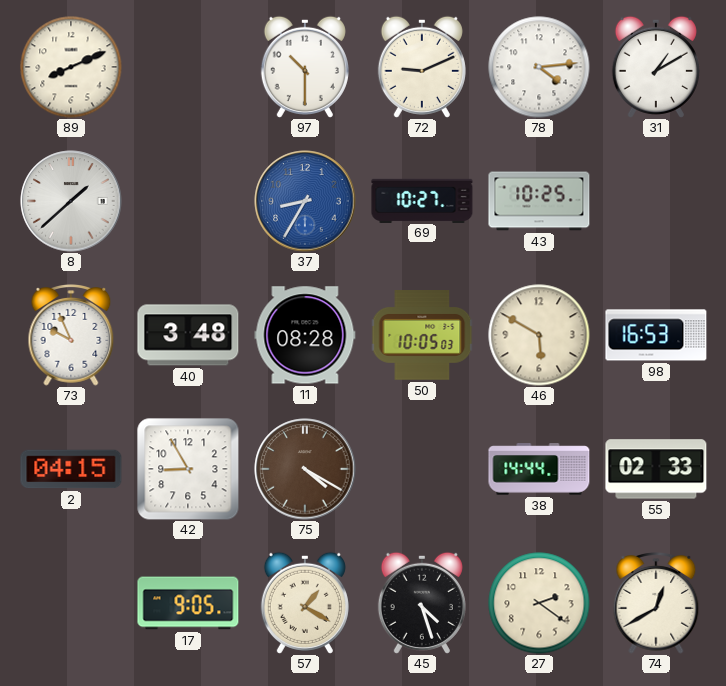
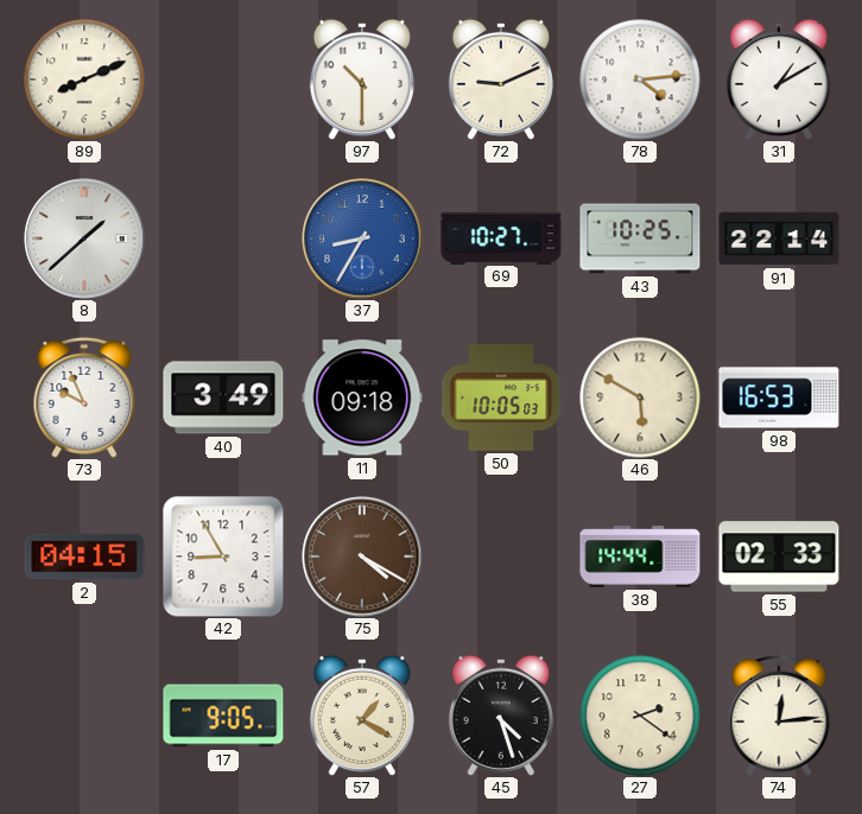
91: none -> 22:14
40: 3:48 -> 3:49
11: 08:28 -> 09:18
74: 12:40 -> 12:14
